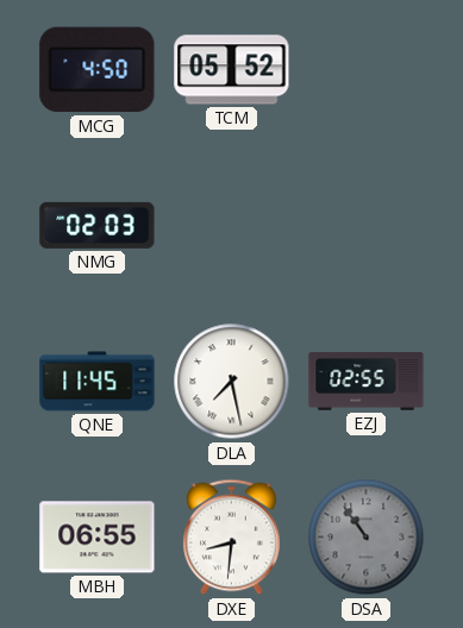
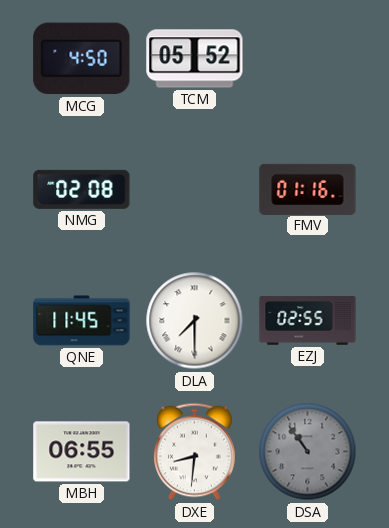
NMG: 02:03 -> 02:08
FMV: none -> 01:16
DLA: 7:28 -> 7:30
